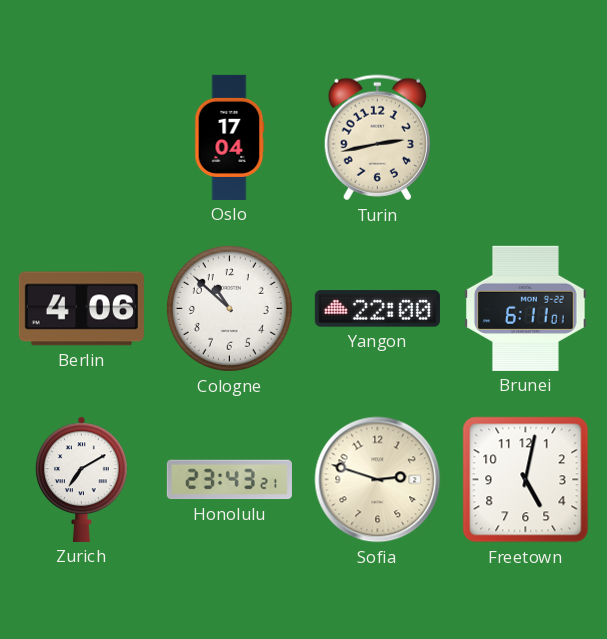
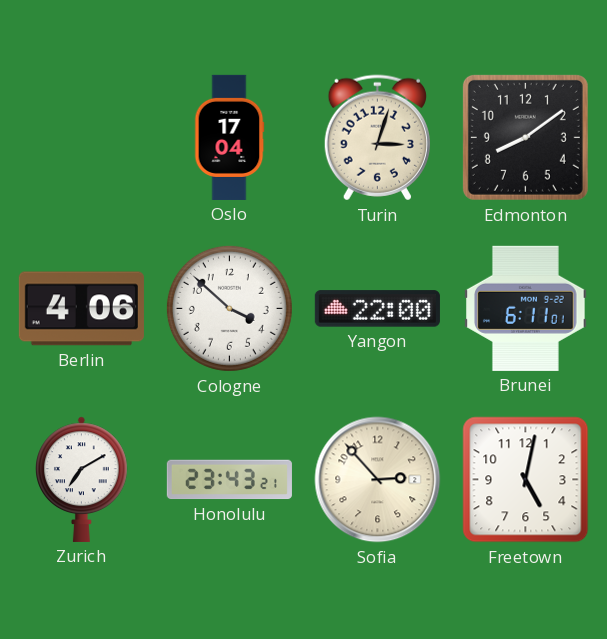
Turin: 2:43 -> 3:03
Edmonton: none -> 8:09
Cologne: 10:52 -> 3:52
Sofia: 2:48 -> 2:53
